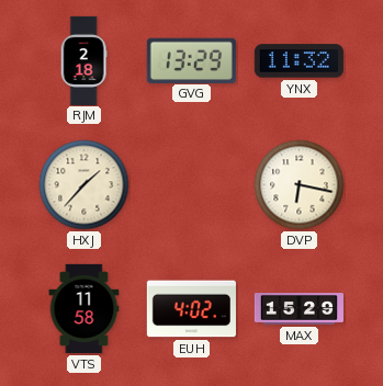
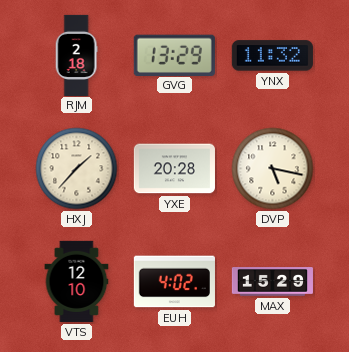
YXE: none -> 20:28
DVP: 6:17 -> 5:17
VTS: 11:58 -> 12:10
